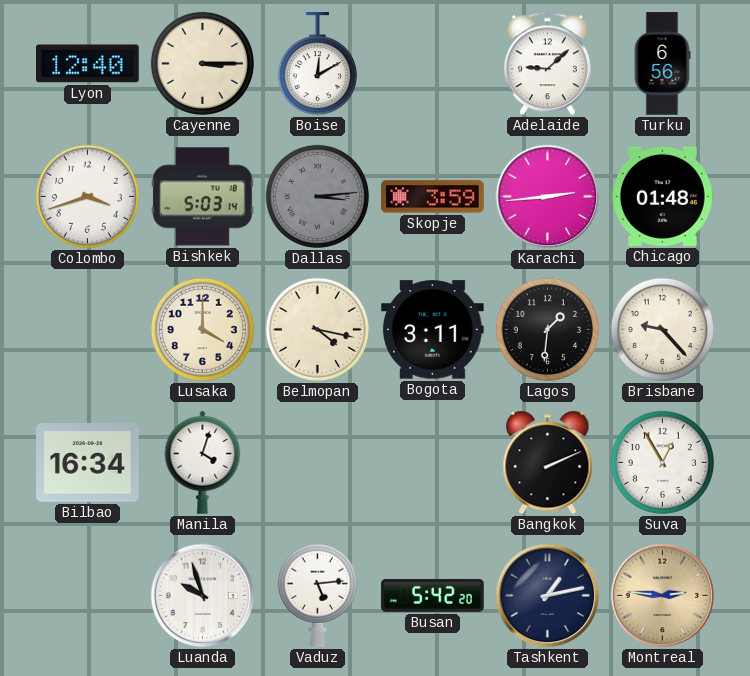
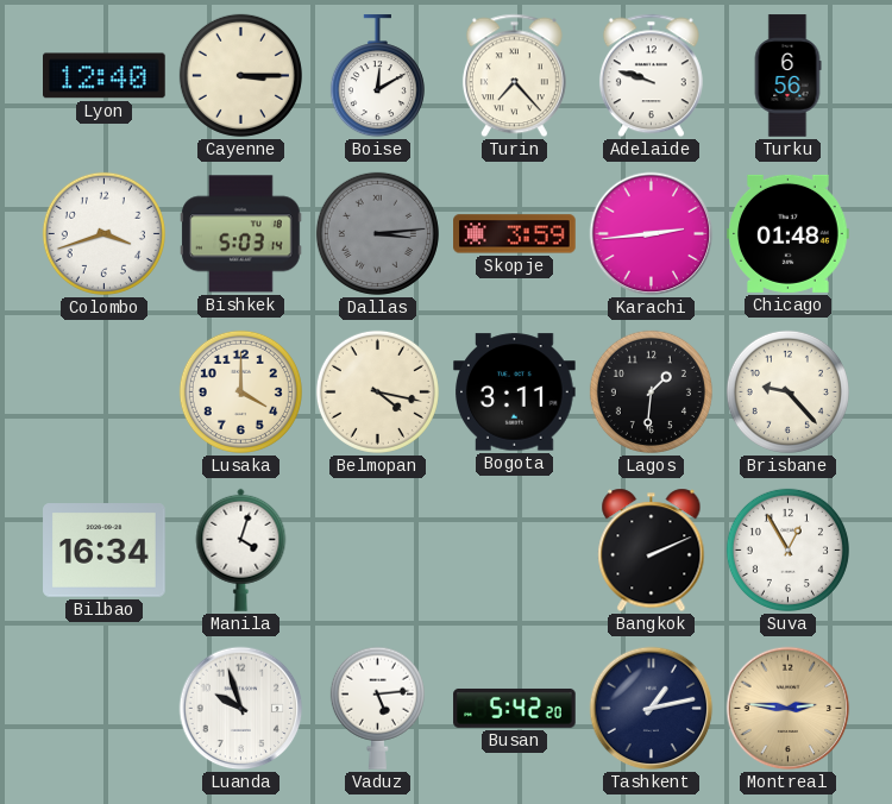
Turin: none -> 7:23
Adelaide: 9:08 -> 9:48
